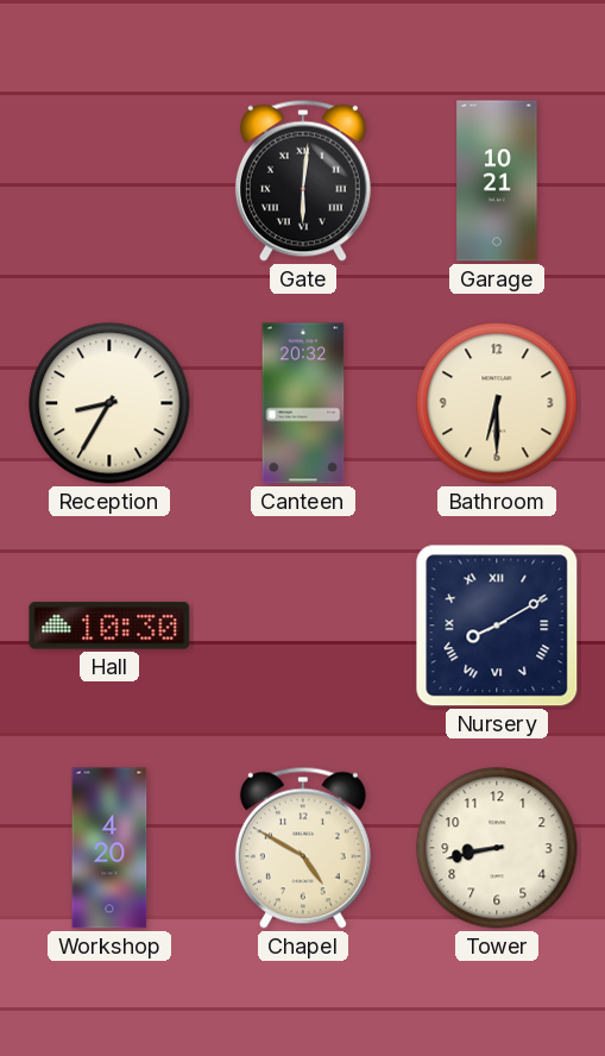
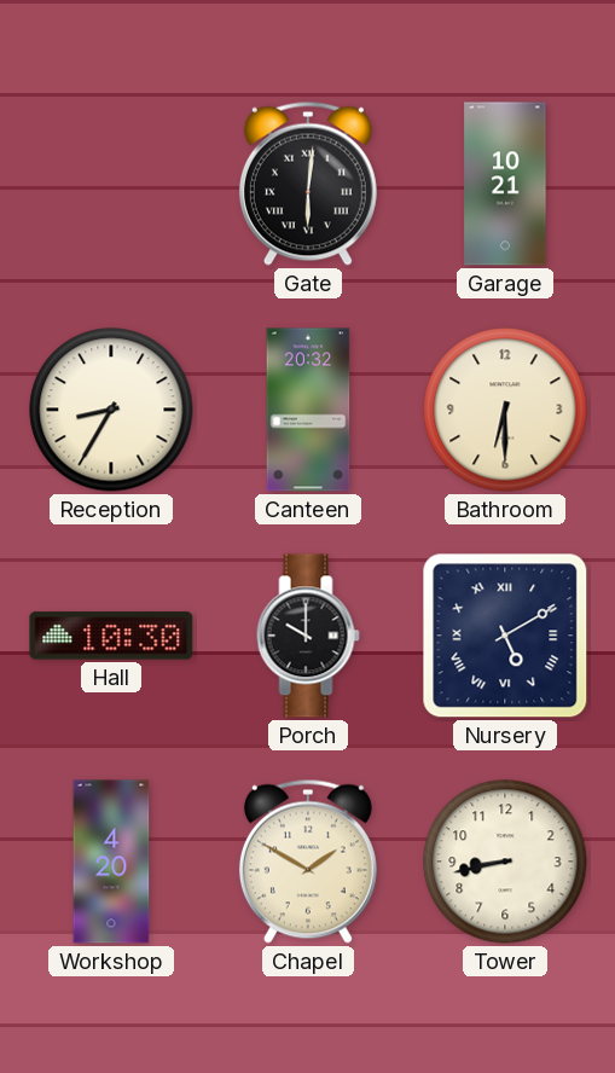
Porch: none -> 10:00
Nursery: 8:10 -> 5:10
Chapel: 4:50 -> 1:50
